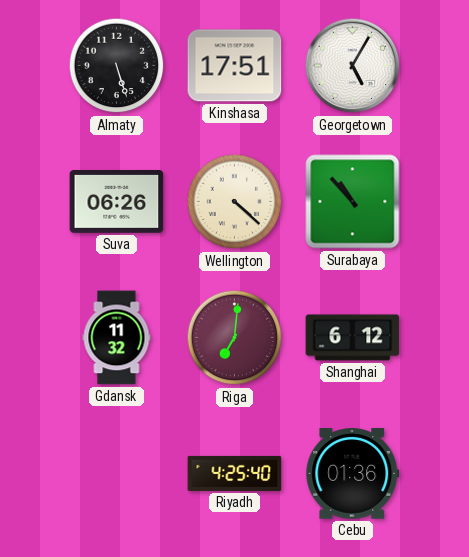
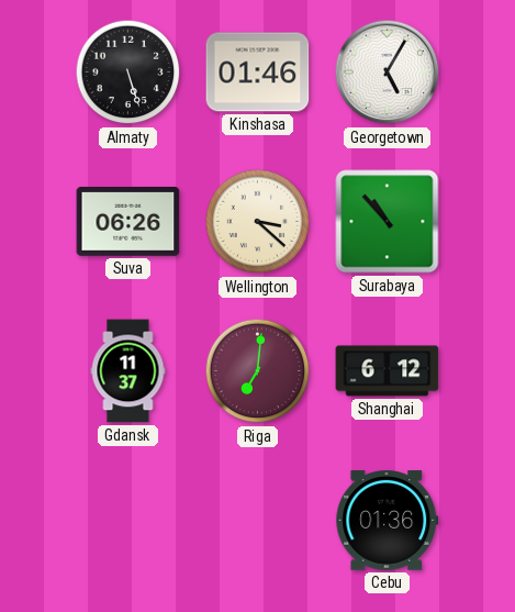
Kinshasa: 17:51 -> 01:46
Wellington: 4:22 -> 3:22
Gdansk: 11:32 -> 11:37
Riyadh: 4:25 -> none
